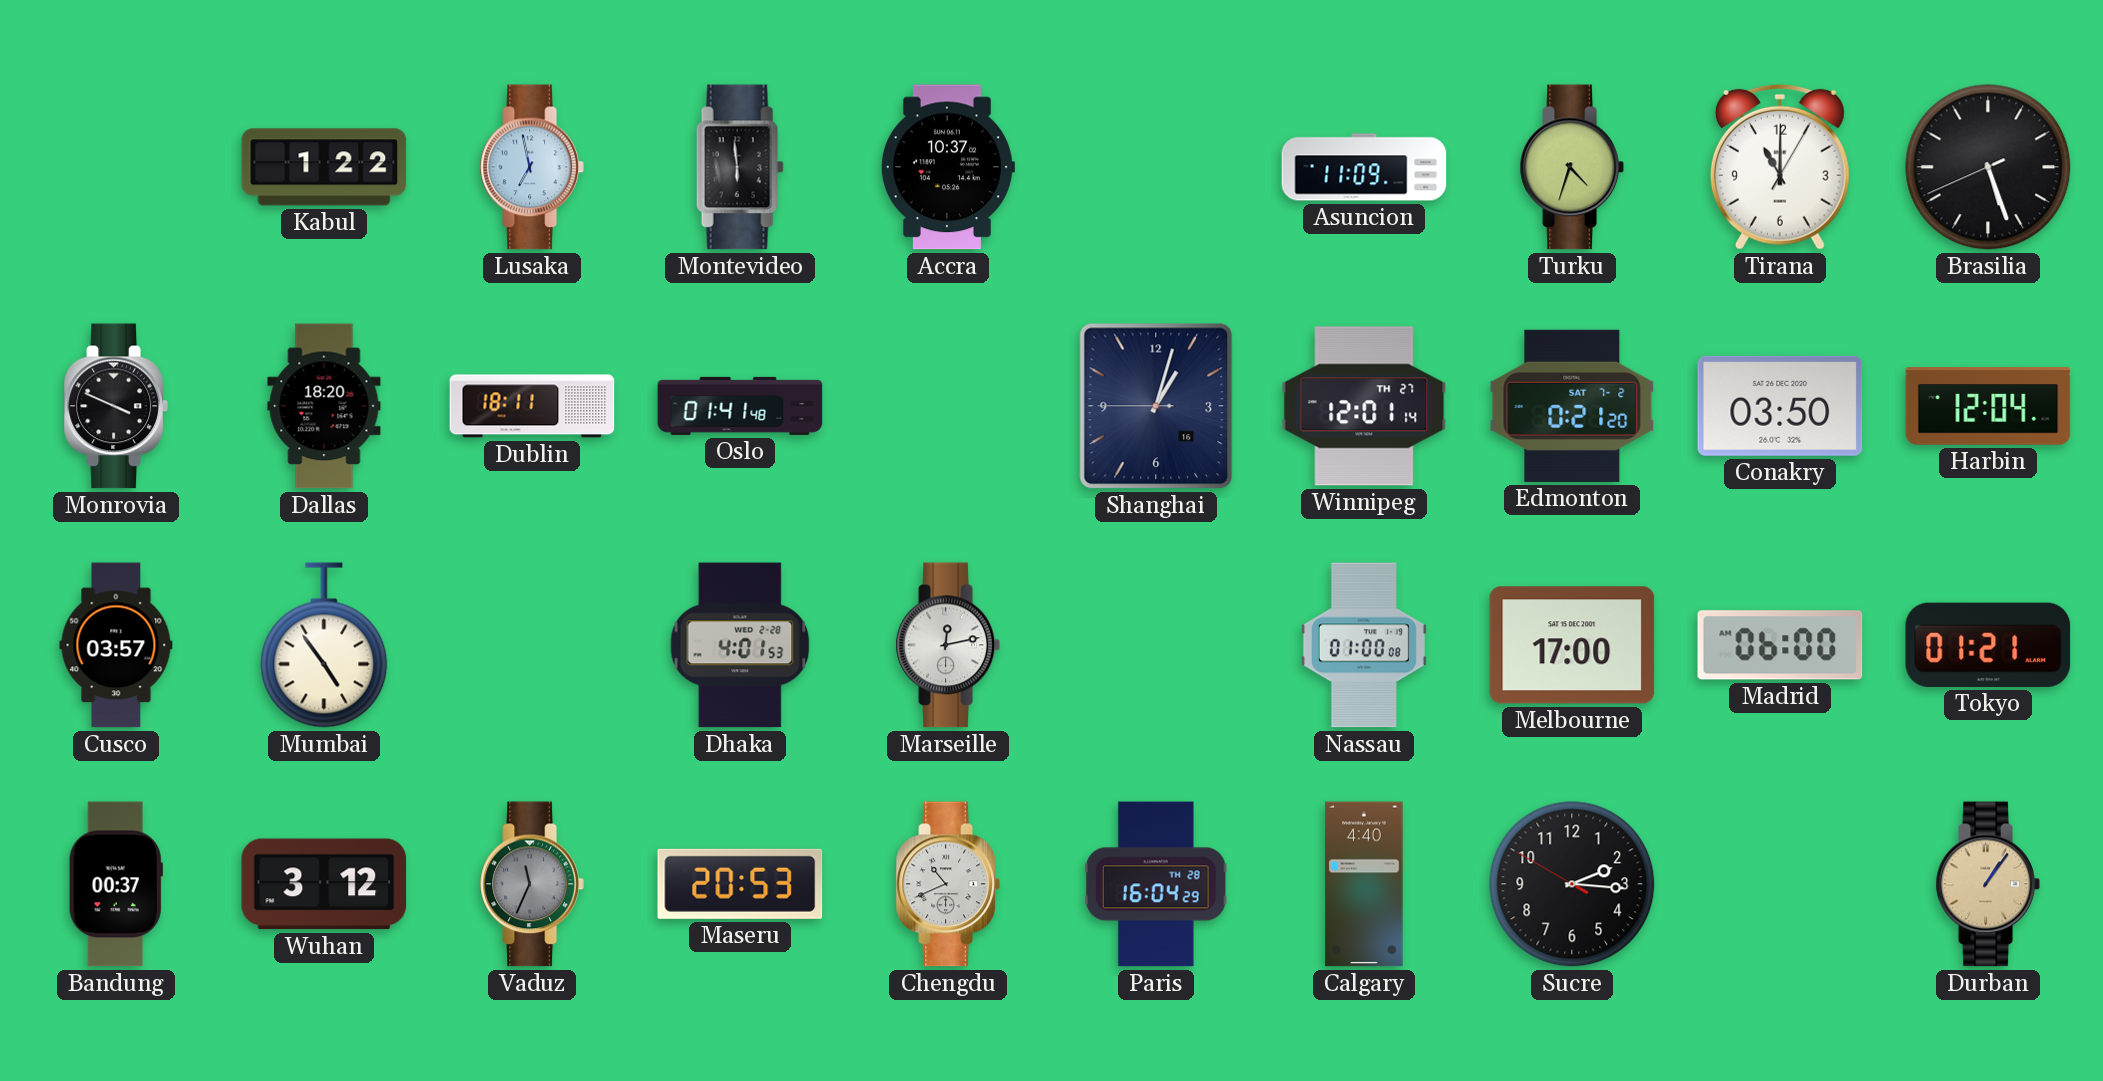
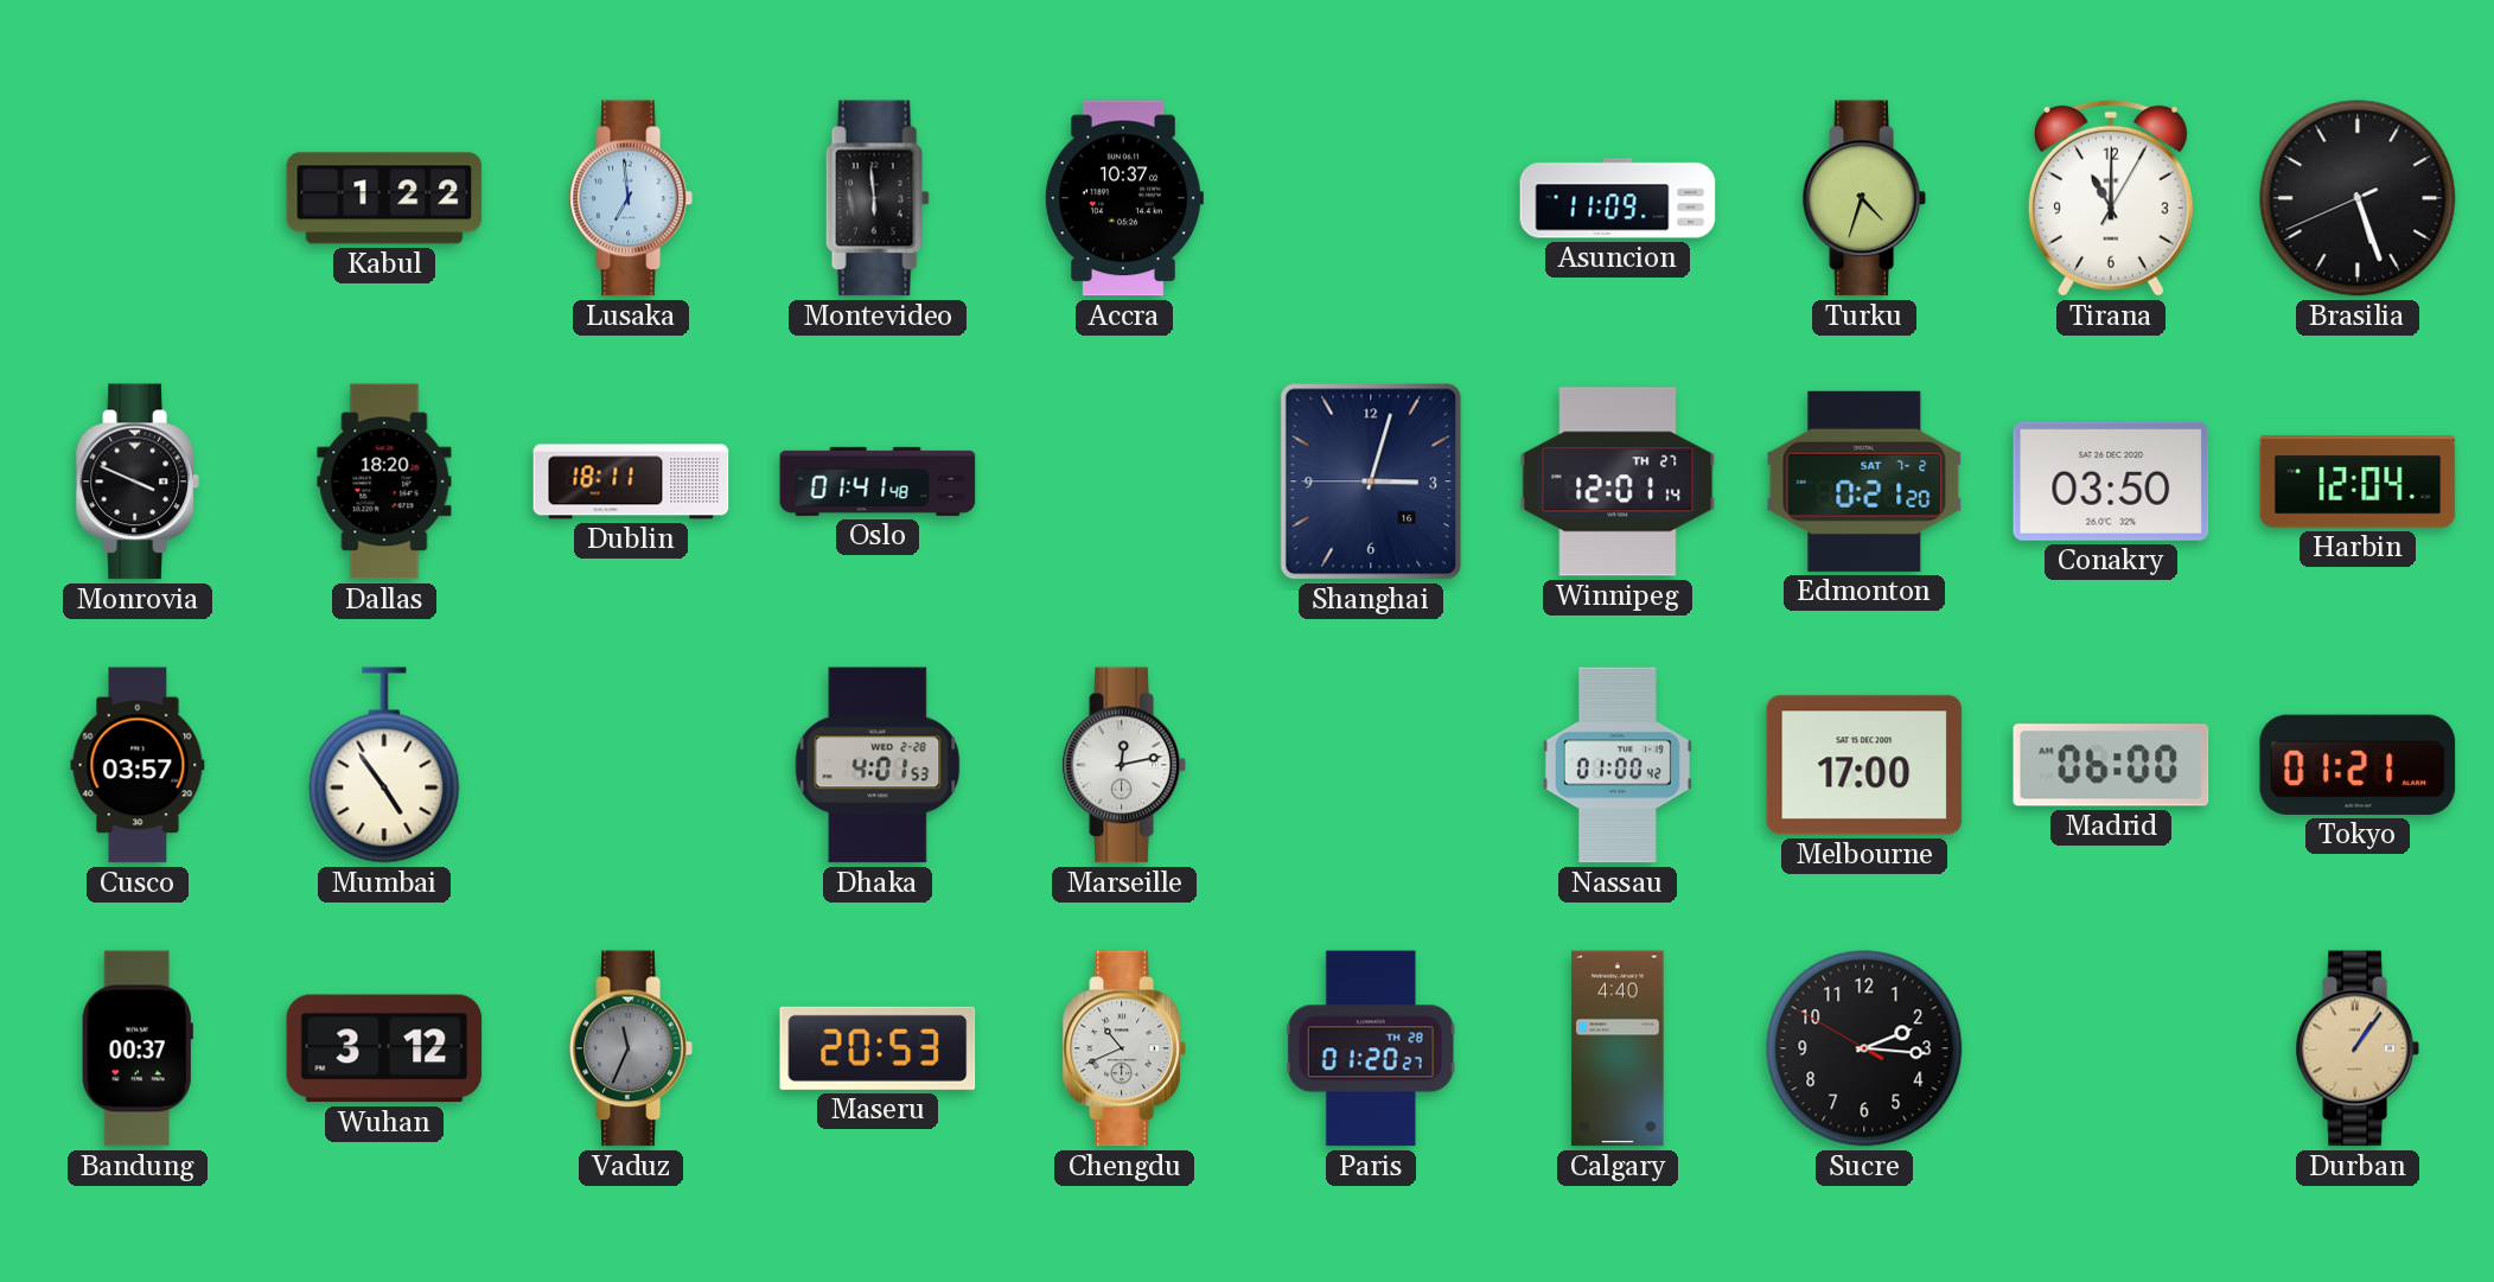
Lusaka: 6:58 -> 6:59
Shanghai: 1:02 -> 3:02
Nassau: 01:00:08 -> 01:00:42
Paris: 16:04 -> 01:20
